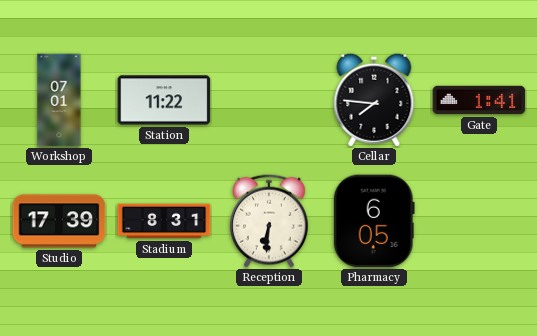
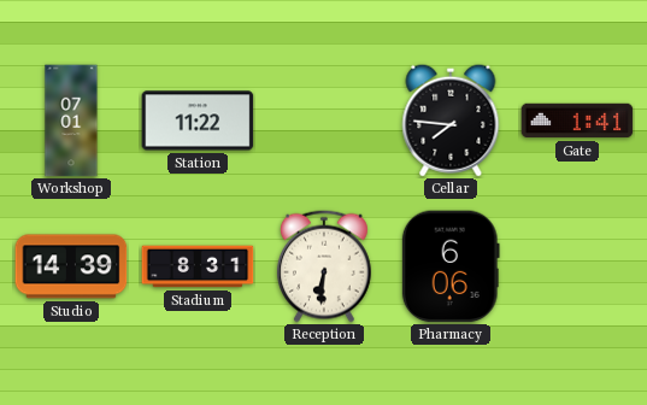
Studio: 17:39 -> 14:39
Pharmacy: 6:05 -> 6:06
